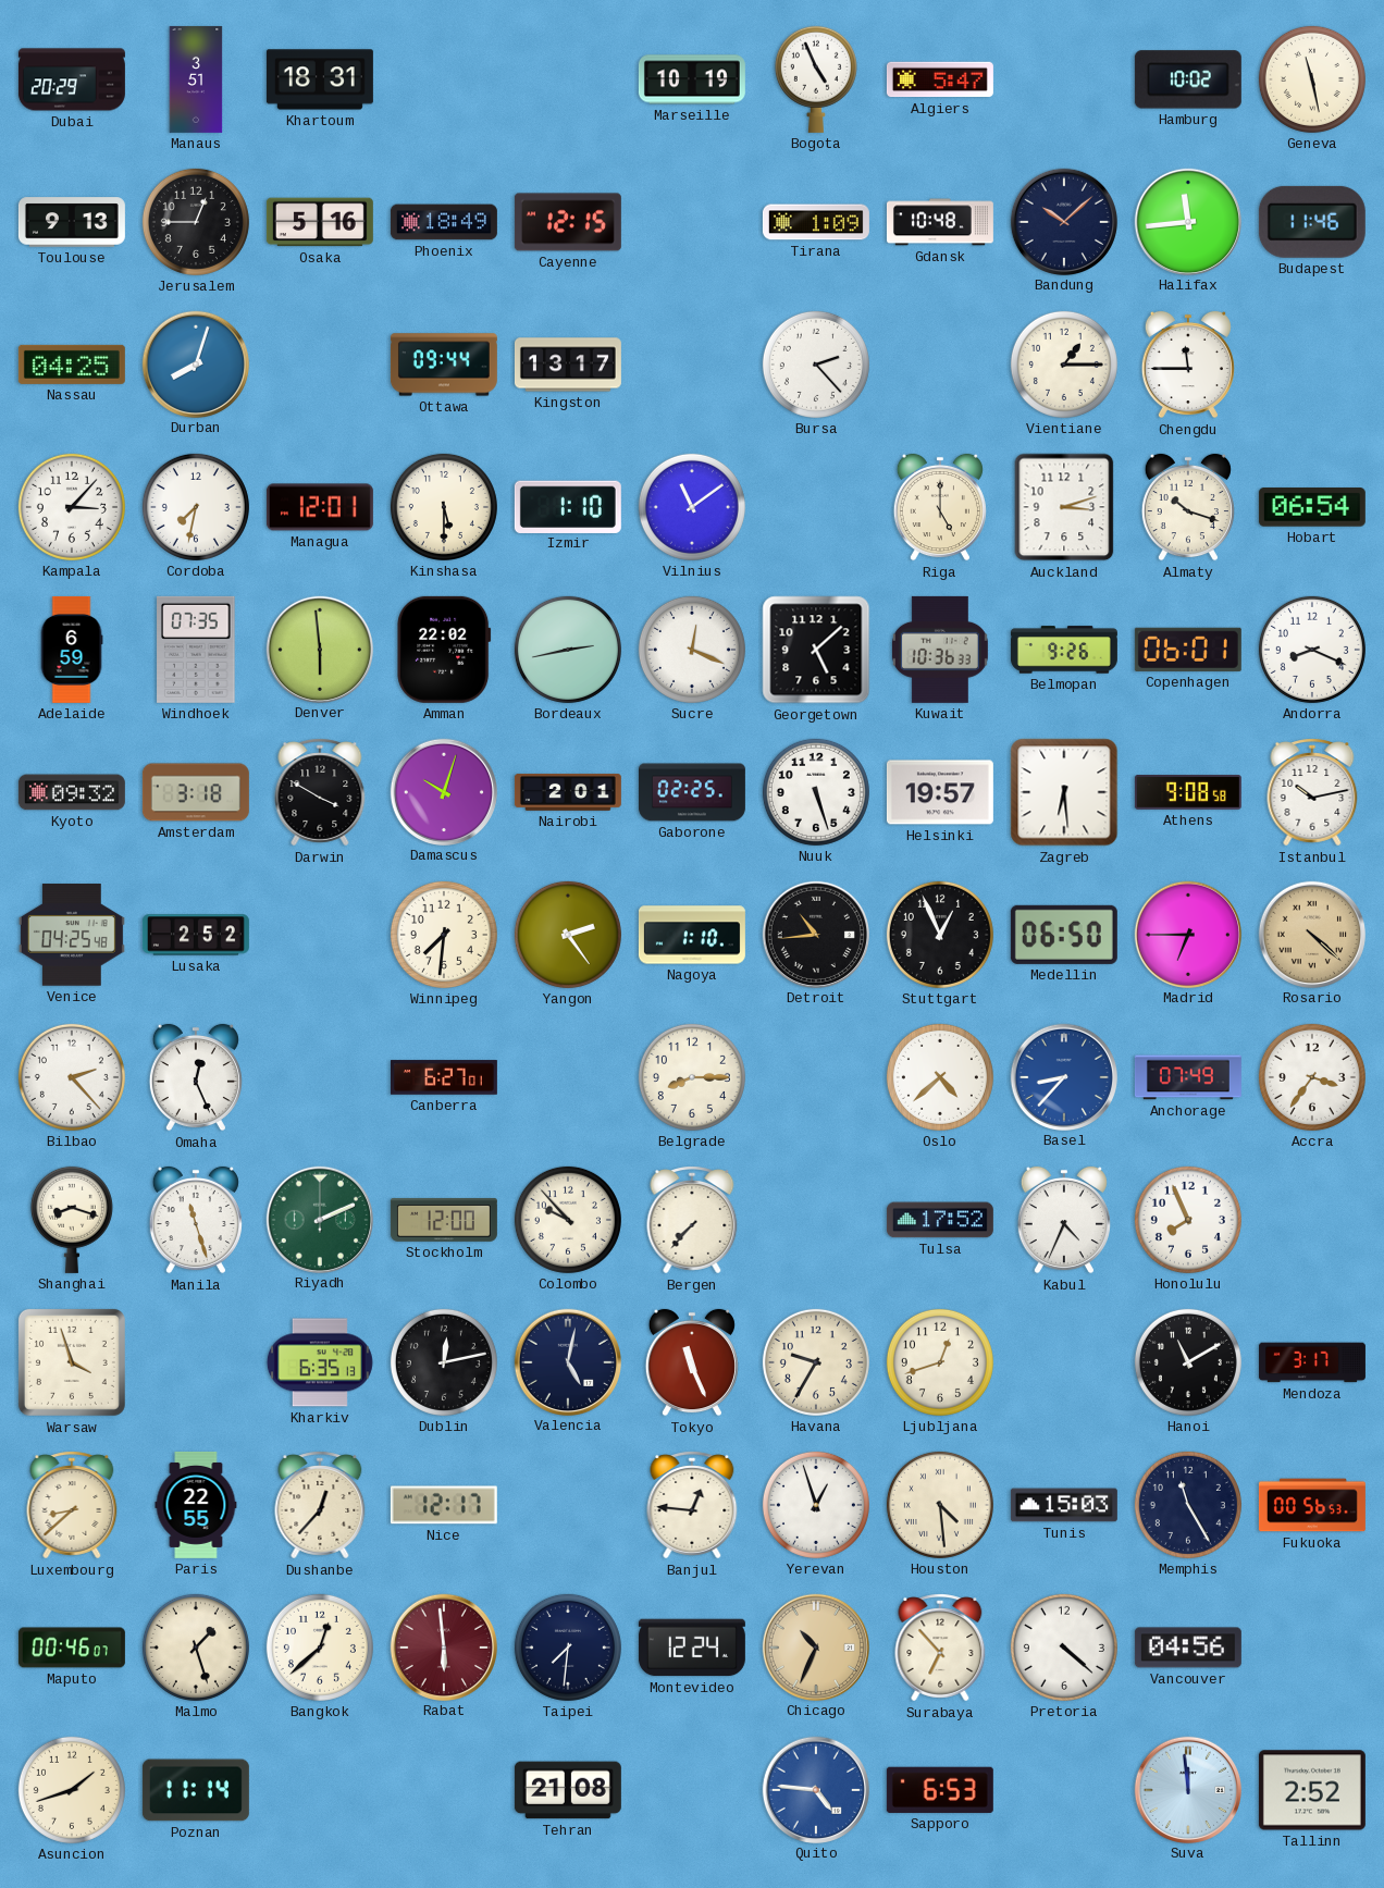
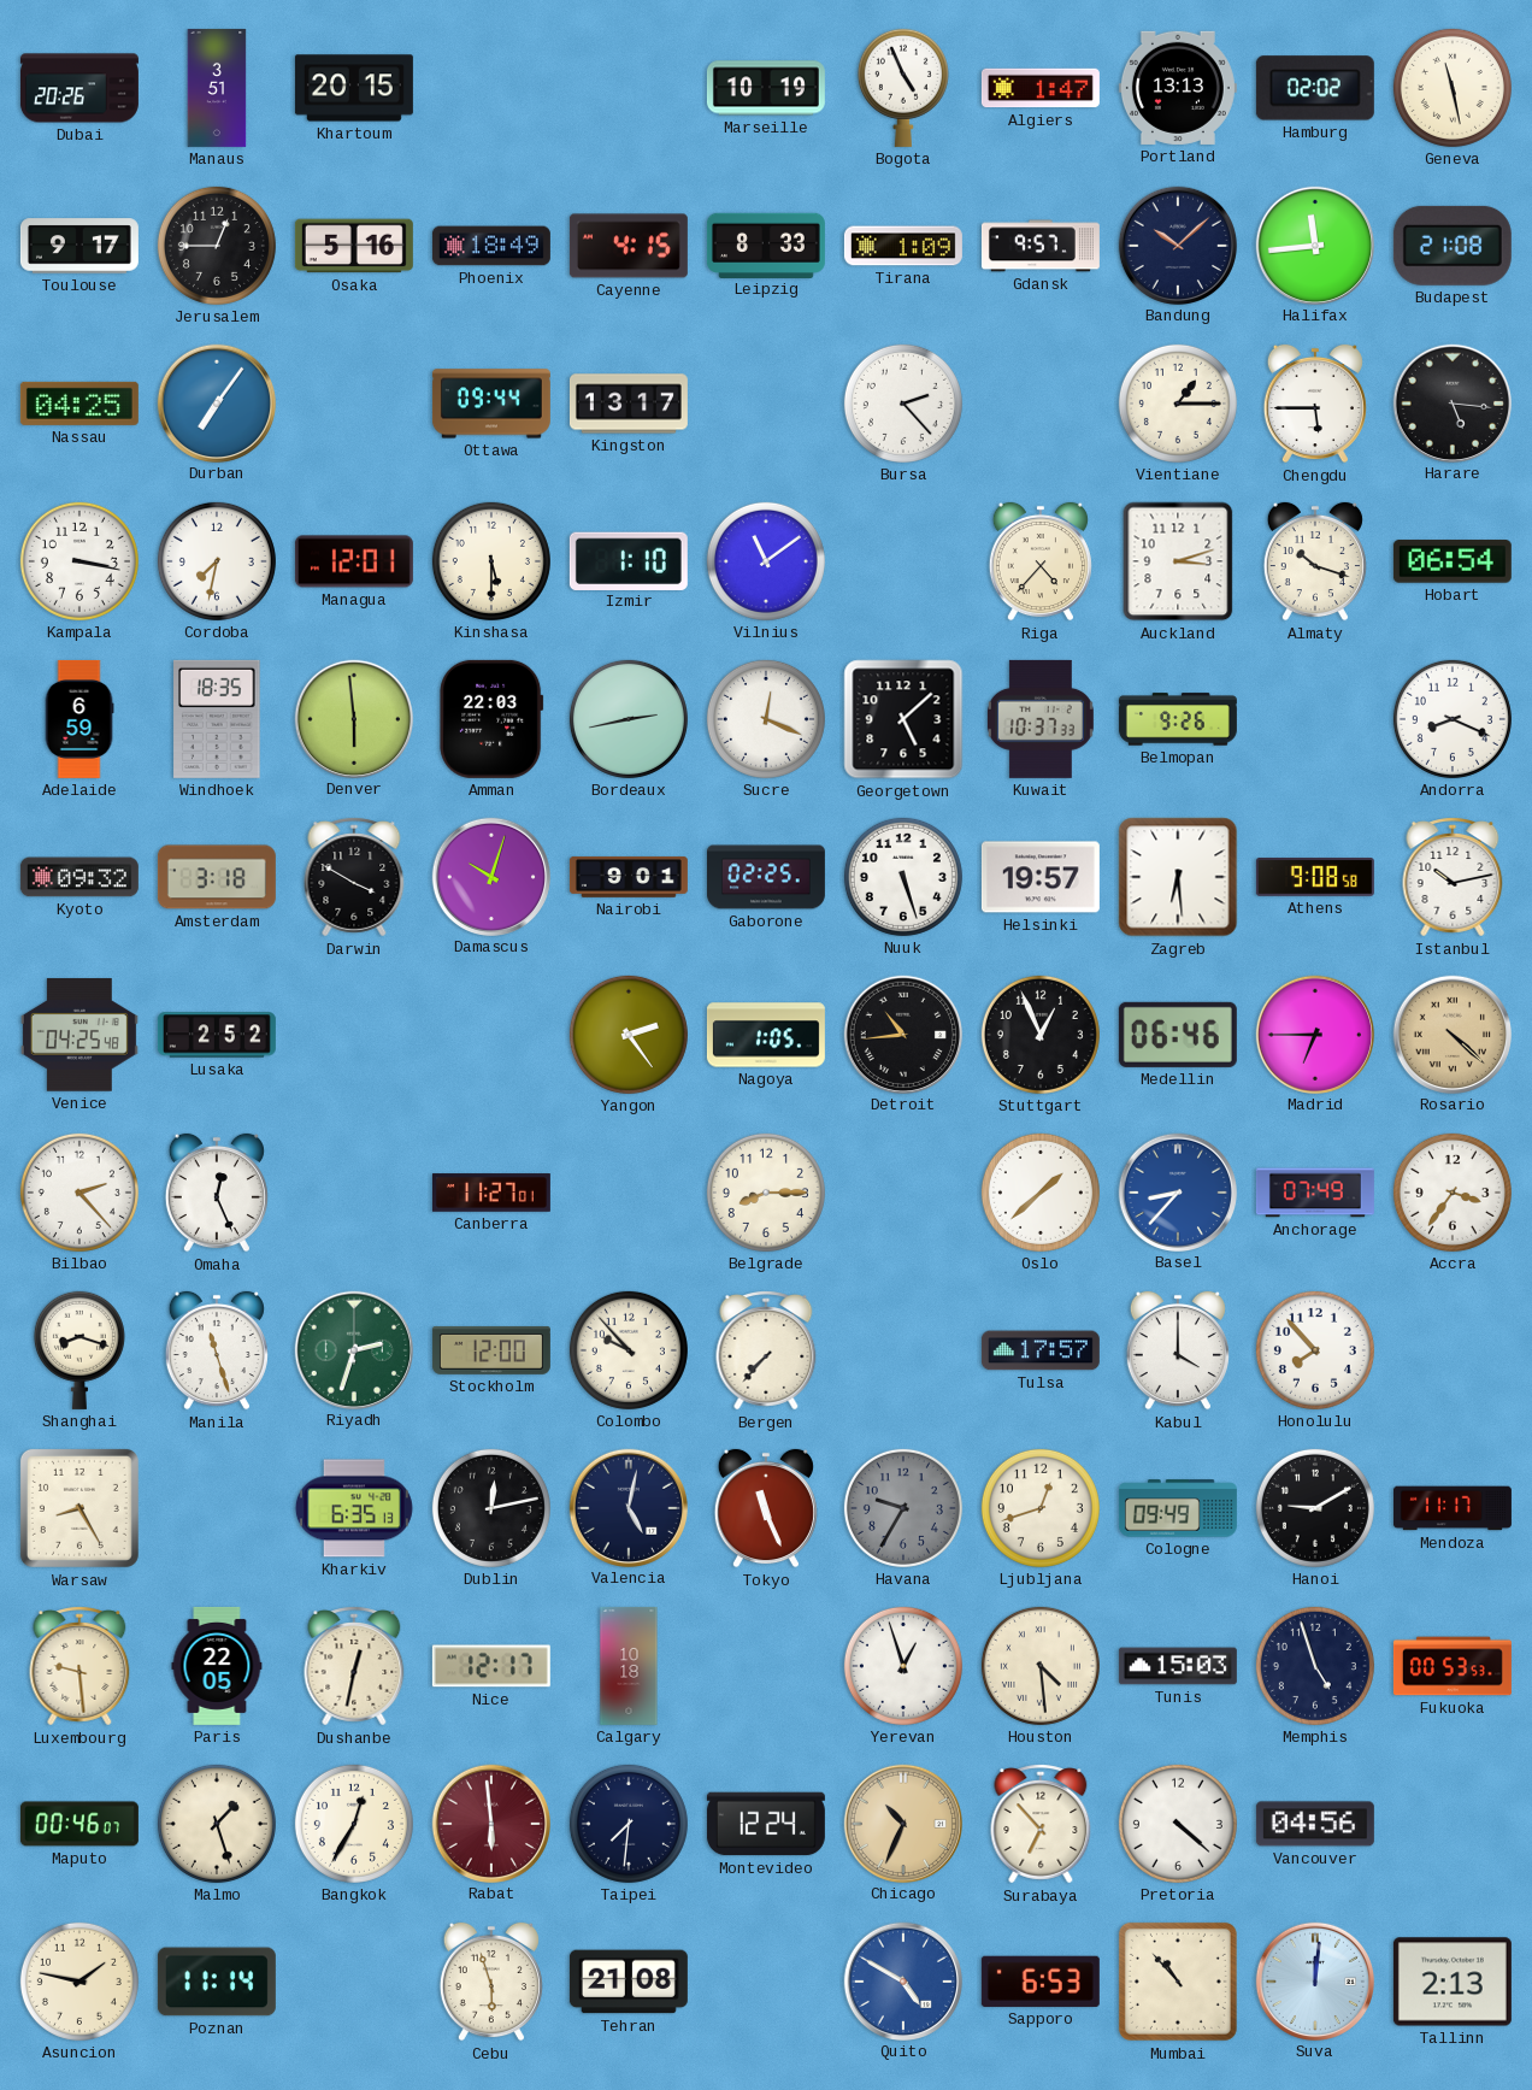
Dubai: 20:29 -> 20:26
Khartoum: 18:31 -> 20:15
Algiers: 5:47 -> 1:47
Portland: none -> 13:13
Hamburg: 10:02 -> 02:02
Toulouse: 9:13 -> 9:17
Cayenne: 12:15 -> 4:15
Leipzig: none -> 8:33
Gdansk: 10:48 -> 9:57
Budapest: 11:46 -> 21:08
Durban: 8:03 -> 7:06
Chengdu: 11:45 -> 5:45
Harare: none -> 5:16
Kampala: 3:07 -> 3:17
Riga: 5:00 -> 4:37
Windhoek: 07:35 -> 18:35
Amman: 22:02 -> 22:03
Kuwait: 10:36 -> 10:37
Copenhagen: 06:01 -> none
Nairobi: 2:01 -> 9:01
Winnipeg: 7:31 -> none
Nagoya: 1:10 -> 1:05
Medellin: 06:50 -> 06:46
Canberra: 6:27 -> 11:27
Oslo: 4:38 -> 1:38
Riyadh: 2:11 -> 2:33
Tulsa: 17:52 -> 17:57
Kabul: 4:34 -> 4:00
Honolulu: 7:56 -> 7:53
Warsaw: 3:57 -> 8:25
Havana dial: cream -> grey
Cologne: none -> 09:49
Hanoi: 11:10 -> 9:10
Mendoza: 3:17 -> 11:17
Luxembourg: 8:38 -> 9:29
Paris: 22:55 -> 22:05
Dushanbe: 12:37 -> 12:32
Calgary: none -> 10:18
Banjul: 12:46 -> none
Memphis: 11:25 -> 4:57
Fukuoka: 00:56 -> 00:53
Bangkok: 12:38 -> 12:35
Asuncion: 1:42 -> 1:47
Cebu: none -> 5:57
Quito: 4:46 -> 4:50
Mumbai: none -> 10:53
Suva: 11:59 -> 12:01
Tallinn: 2:52 -> 2:13
